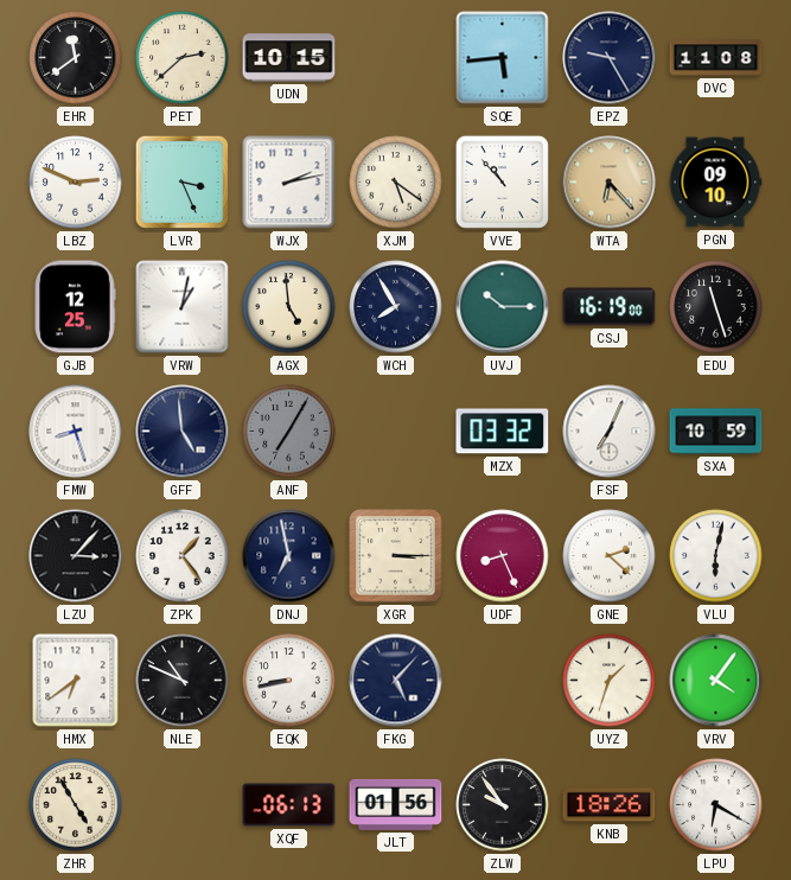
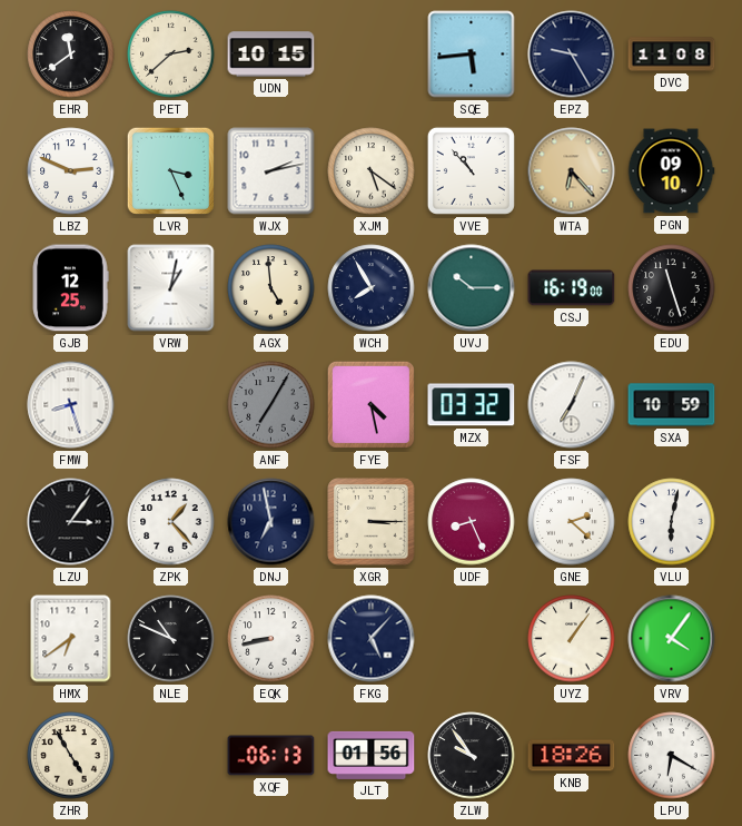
GFF: 4:59 -> none
FYE: none -> 4:28
LZU: 3:07 -> 3:06
ZPK: 1:24 -> 1:23
UYZ: 1:33 -> 1:06
